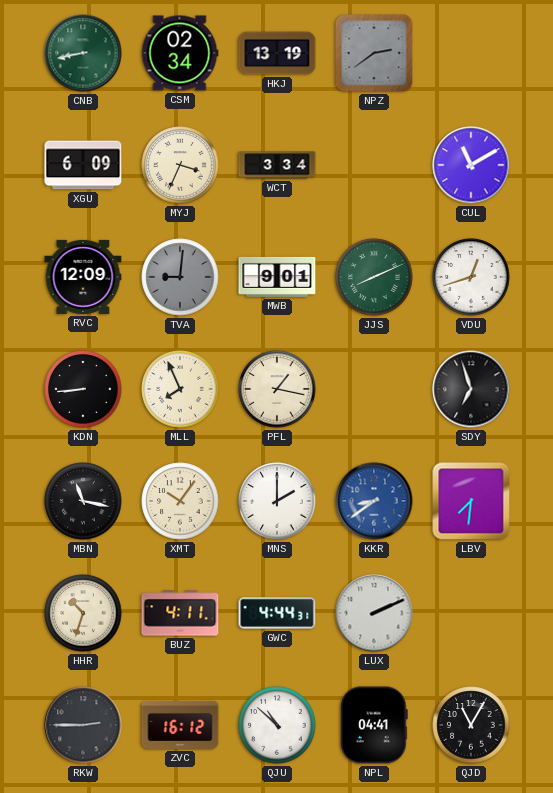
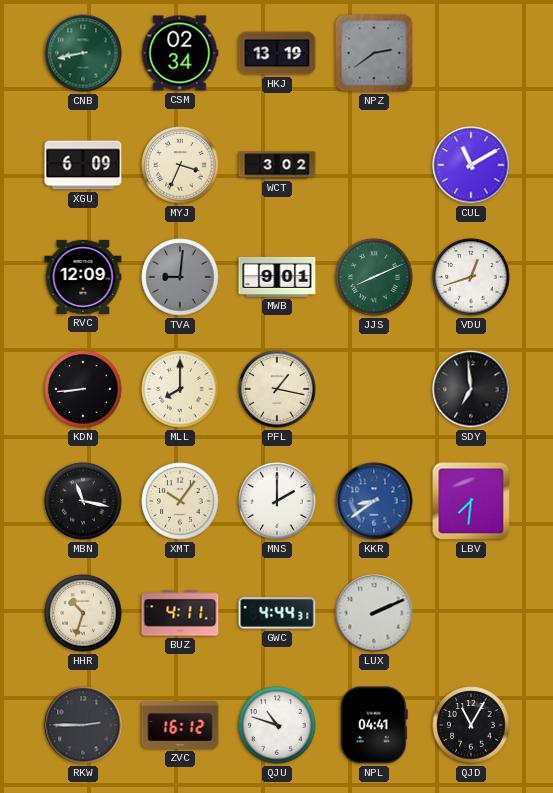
WCT: 3:34 -> 3:02
MLL: 7:56 -> 8:00
SDY: 6:57 -> 6:59
QJU: 10:52 -> 10:48
